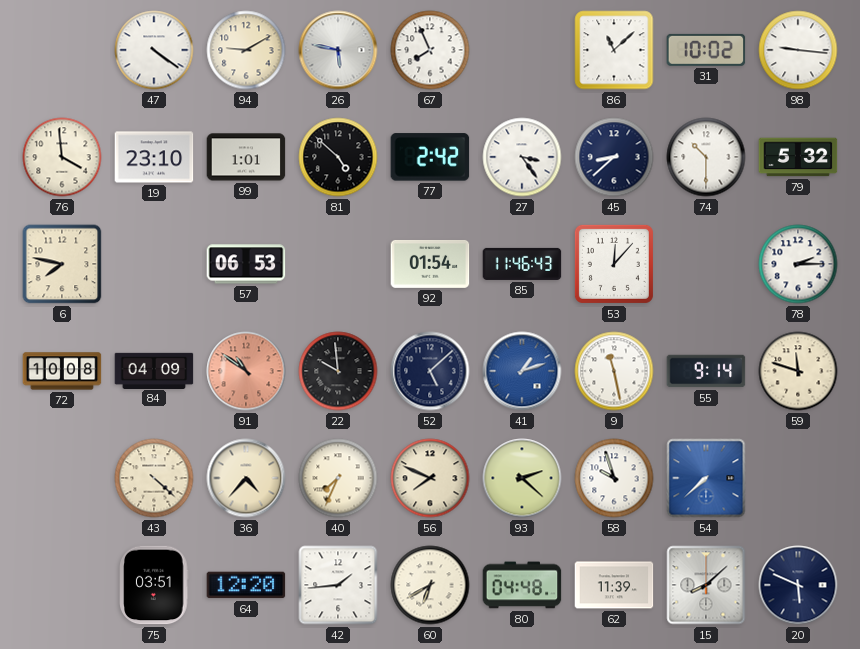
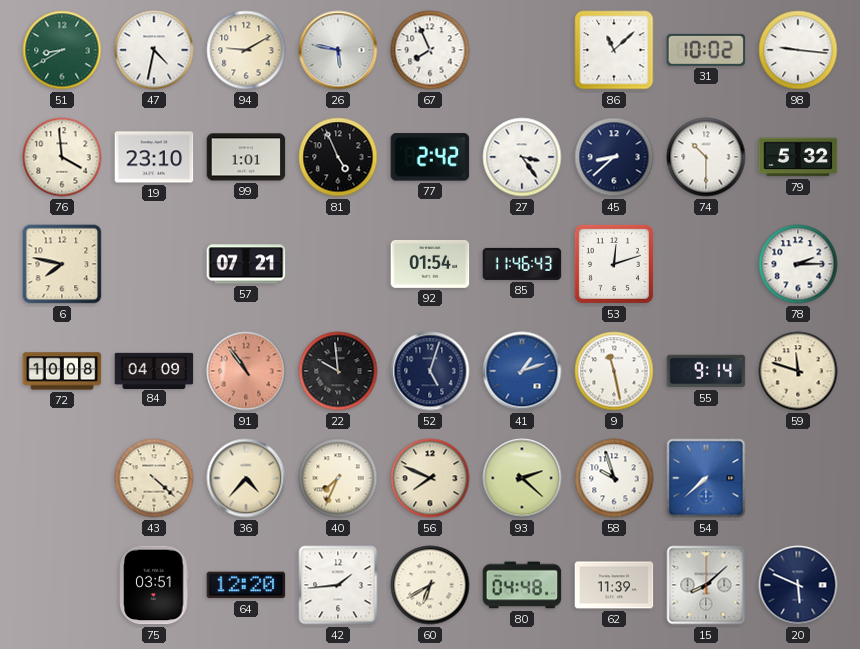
51: none -> 8:40
47: 4:21 -> 4:32
81: 4:52 -> 4:56
57: 06:53 -> 07:21
53: 12:07 -> 12:12
91: 10:51 -> 10:54
52: 5:08 -> 5:03
